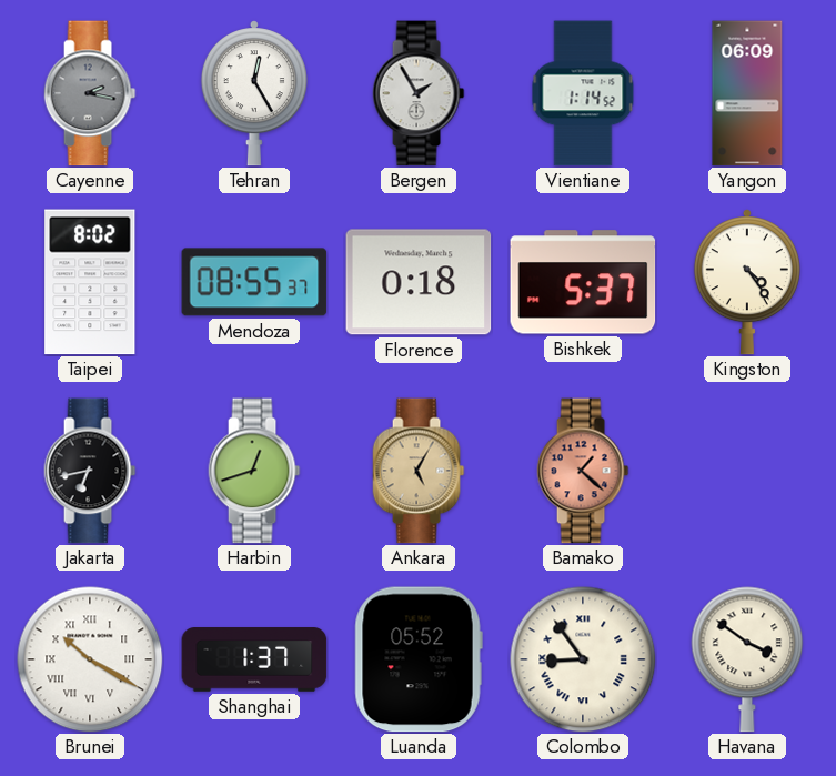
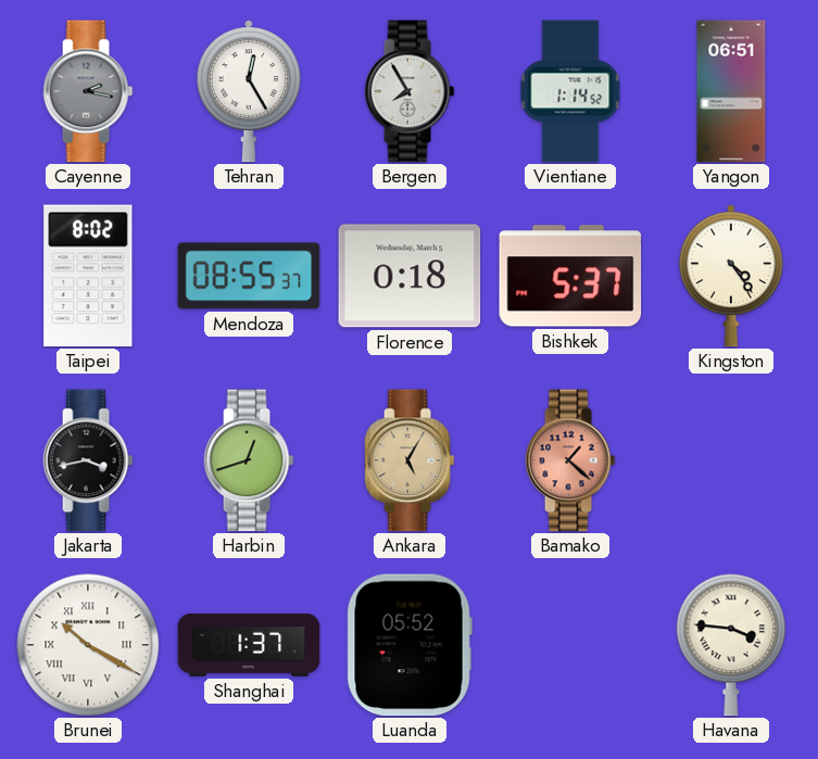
Bergen: 1:55 -> 7:55
Yangon: 06:09 -> 06:51
Jakarta: 6:43 -> 3:43
Colombo: 8:54 -> none
Havana: 3:51 -> 3:46
